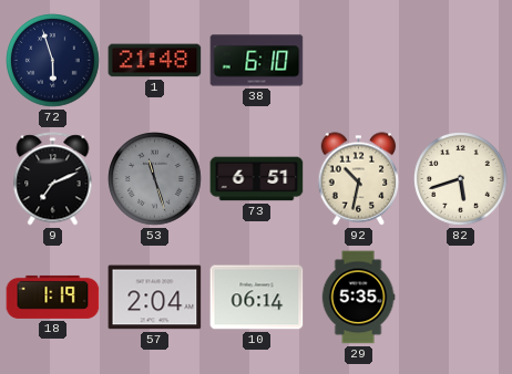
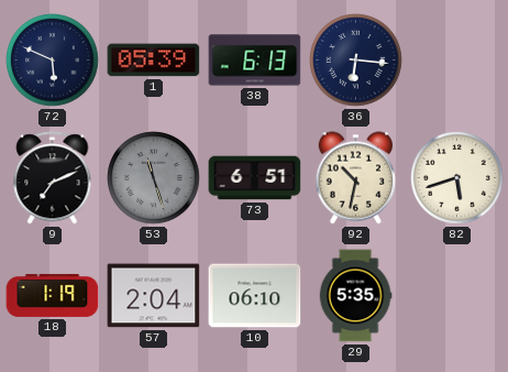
72: 5:57 -> 5:49
1: 21:48 -> 05:39
38: 6:10 -> 6:13
36: none -> 6:16
10: 06:14 -> 06:10
